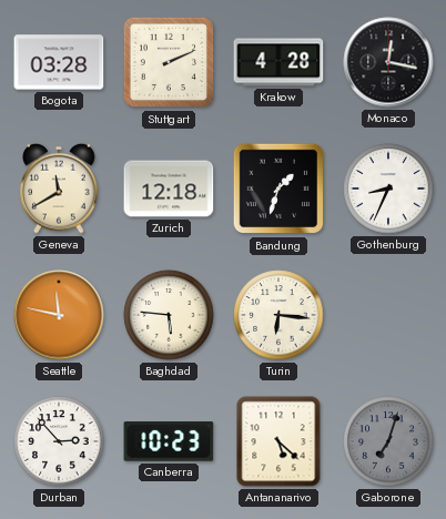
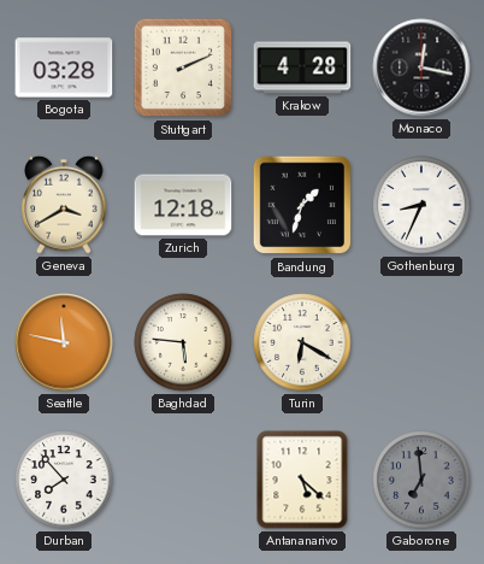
Geneva: 11:40 -> 3:40
Turin: 6:16 -> 6:20
Durban: 2:53 -> 7:53
Canberra: 10:23 -> none
Gaborone: 7:03 -> 6:59
